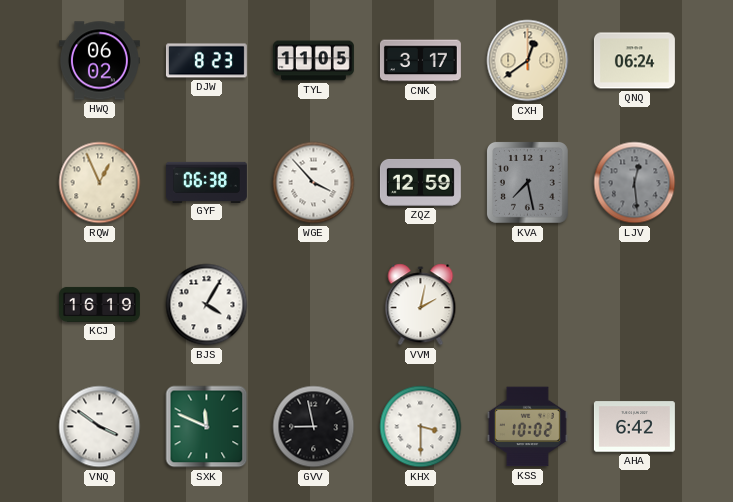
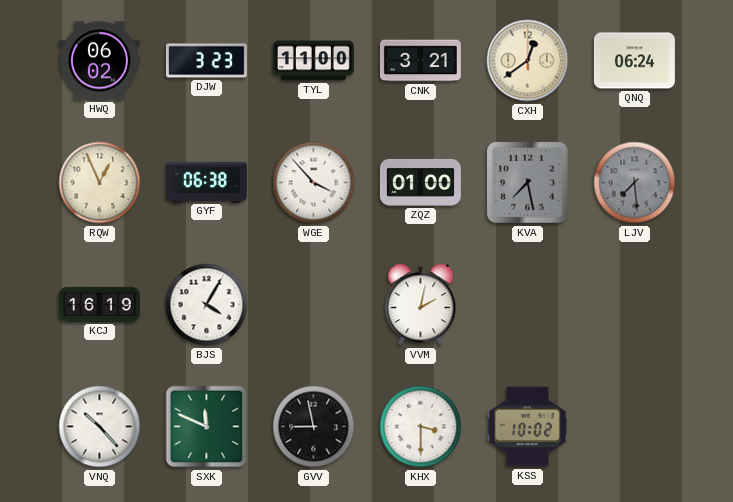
DJW: 8:23 -> 3:23
TYL: 11:05 -> 11:00
CNK: 3:17 -> 3:21
ZQZ: 12:59 -> 01:00
LJV: 12:29 -> 7:29
VNQ: 3:51 -> 10:23
AHA: 6:42 -> none
